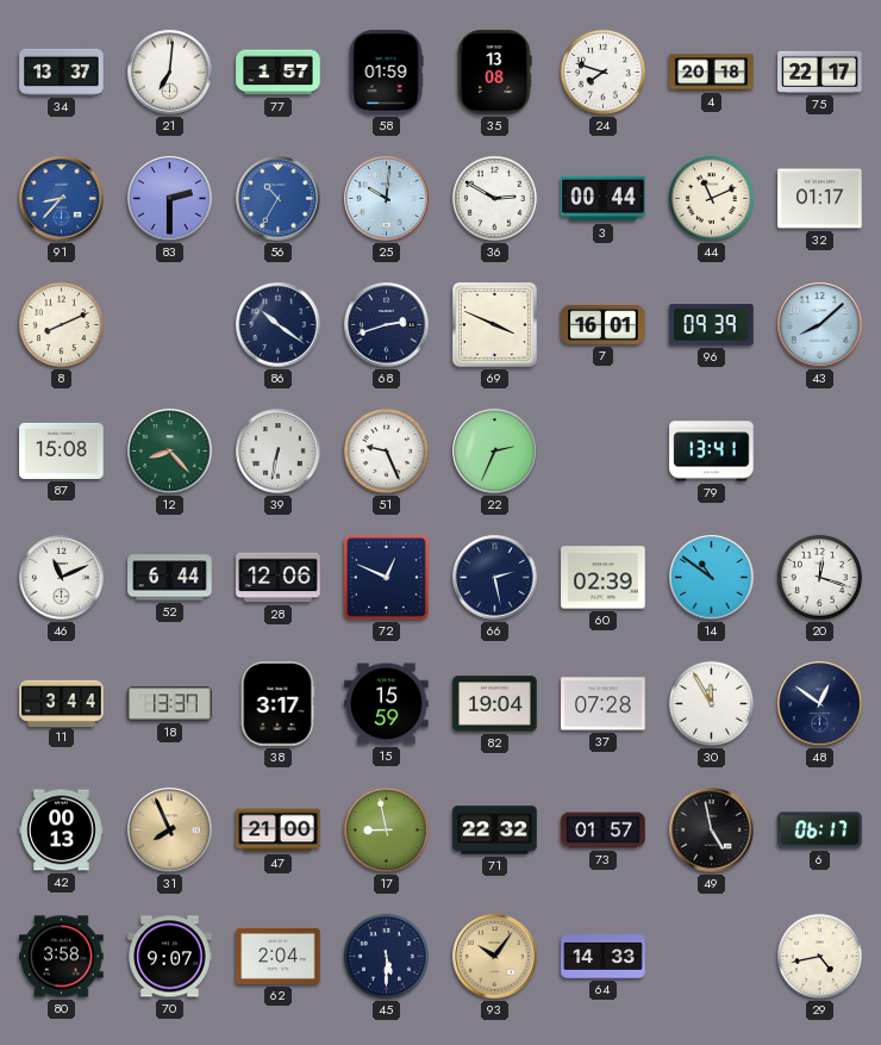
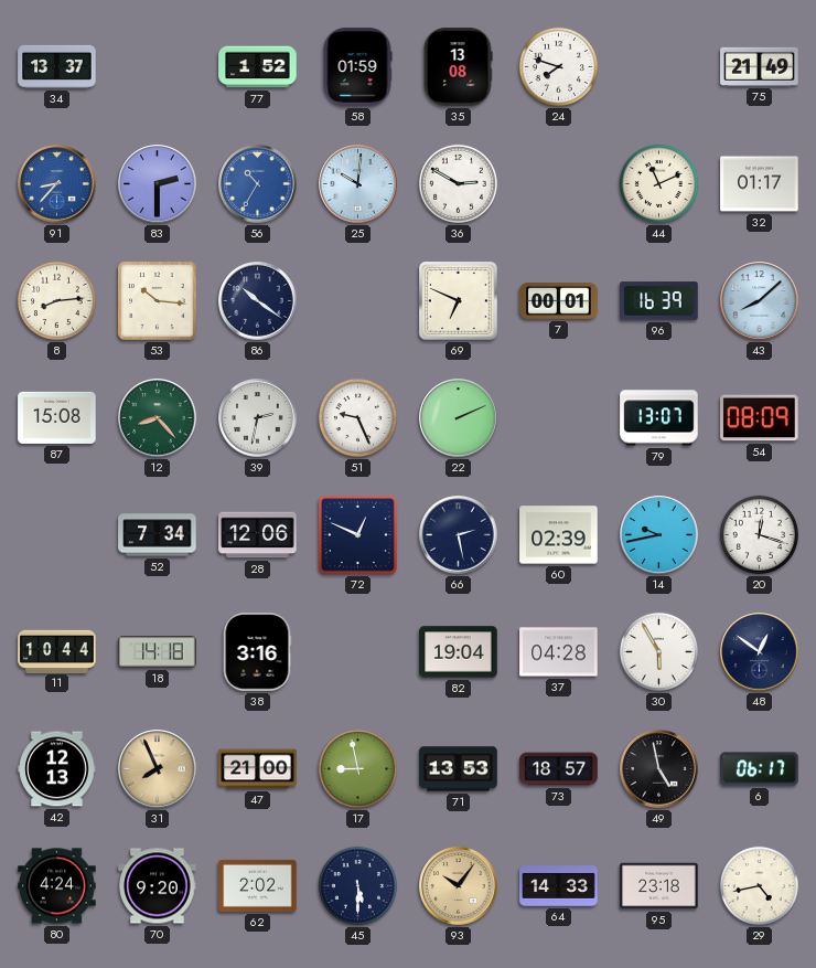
21: 7:01 -> none
77: 1:57 -> 1:52
4: 20:18 -> none
75: 22:17 -> 21:49
3: 00:44 -> none
8: 8:11 -> 8:14
53: none -> 10:16
68: 2:42 -> none
69: 3:49 -> 6:49
7: 16:01 -> 00:01
96: 09:39 -> 16:39
39: 6:32 -> 2:32
22: 2:34 -> 2:11
79: 13:41 -> 13:07
54: none -> 08:09
46: 11:11 -> none
52: 6:44 -> 7:34
14: 10:51 -> 9:43
11: 3:44 -> 10:44
18: 13:37 -> 14:18
38: 3:17 -> 3:16
15: 15:59 -> none
37: 07:28 -> 04:28
30: 11:55 -> 5:55
42: 00:13 -> 12:13
71: 22:32 -> 13:53
73: 01:57 -> 18:57
80: 3:58 -> 4:24
70: 9:07 -> 9:20
62: 2:04 -> 2:02
95: none -> 23:18
